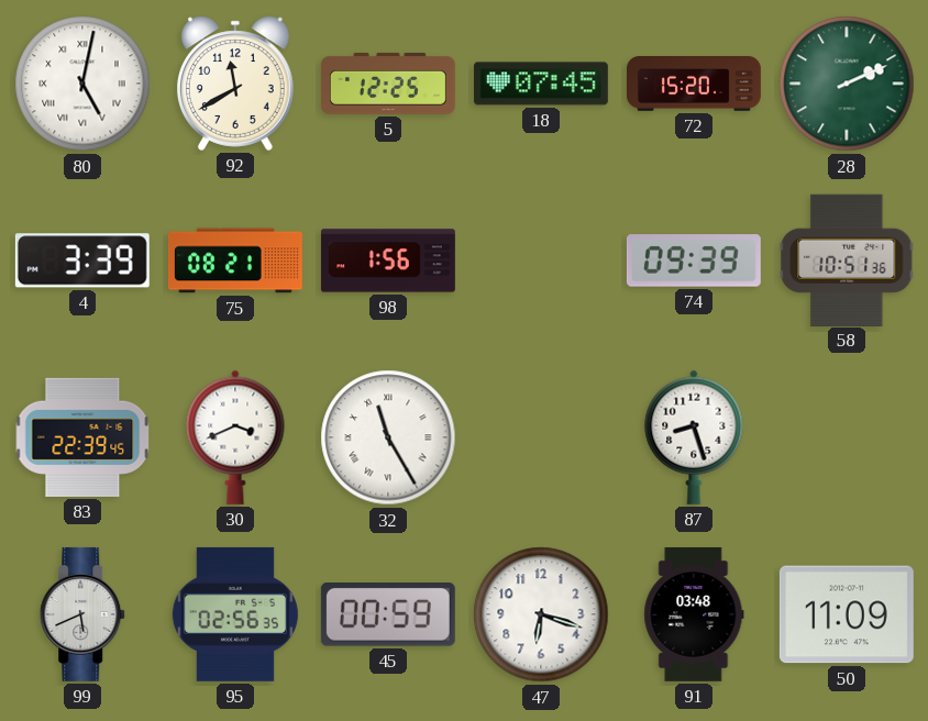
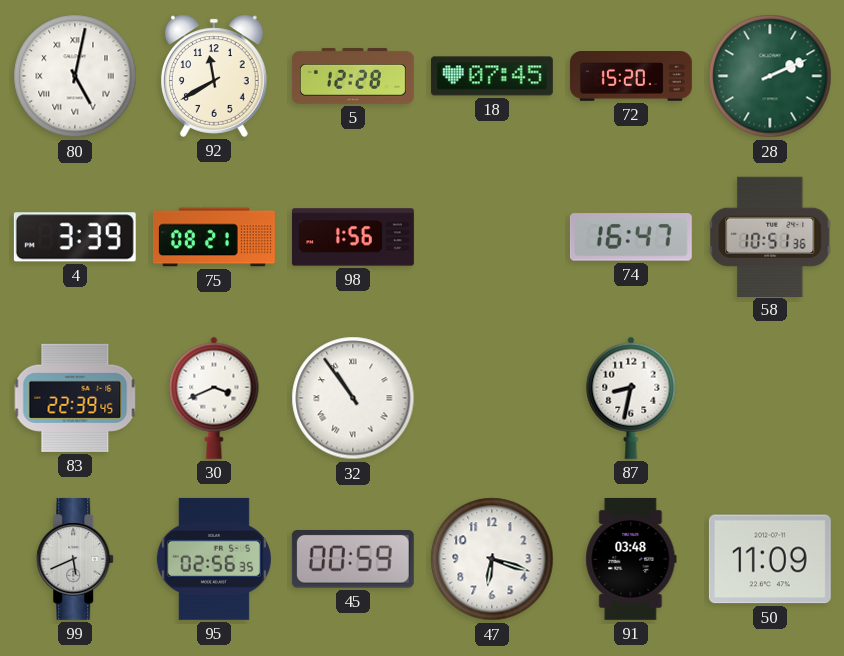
5: 12:25 -> 12:28
74: 09:39 -> 16:47
32: 11:25 -> 10:54
87: 8:27 -> 8:32
